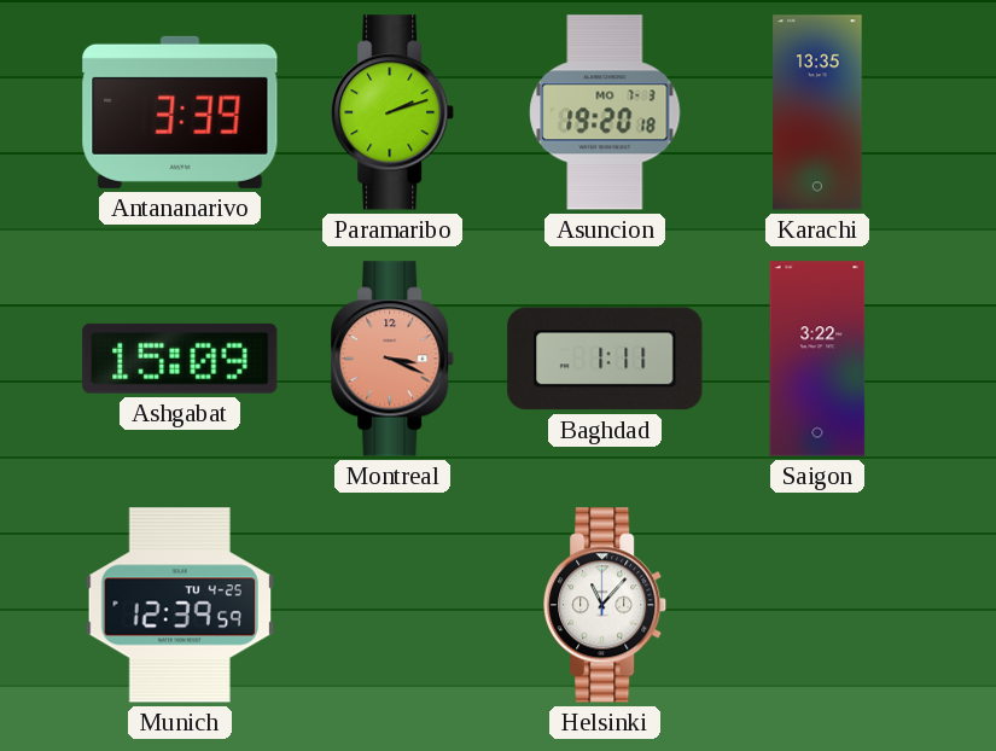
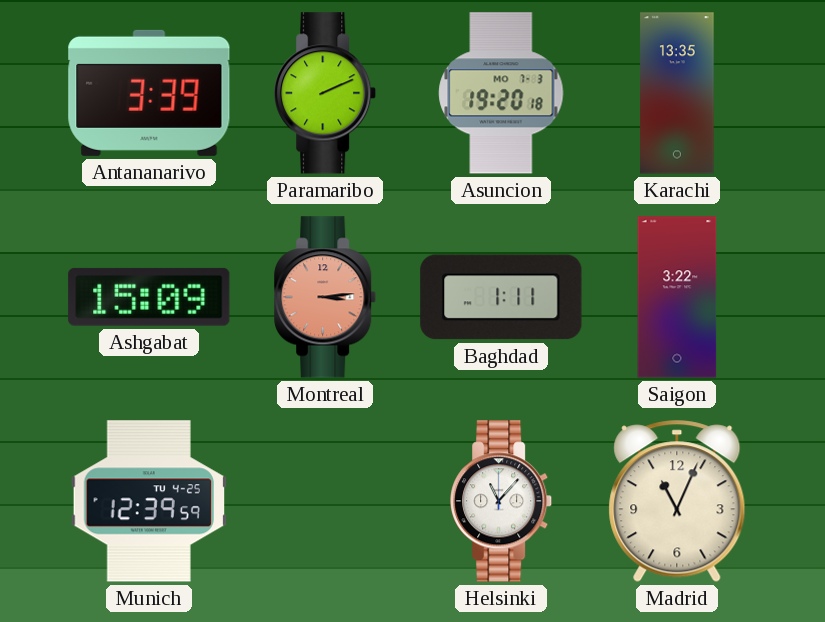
Paramaribo: 2:12 -> 2:11
Montreal: 3:19 -> 3:14
Madrid: none -> 11:04
